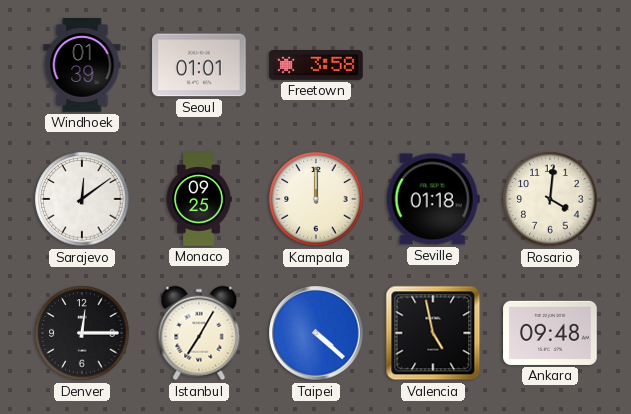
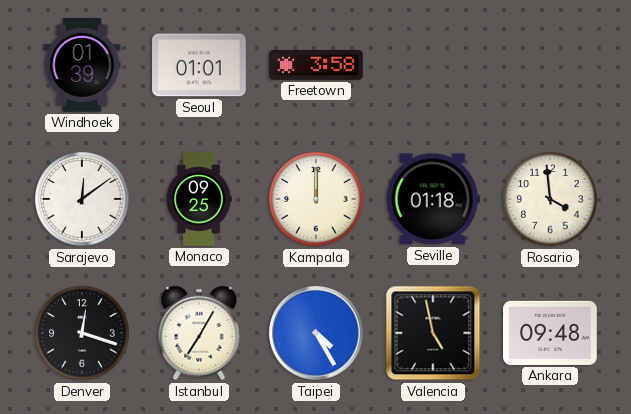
Rosario: 4:01 -> 3:59
Denver: 12:15 -> 12:18
Taipei: 4:22 -> 4:25
